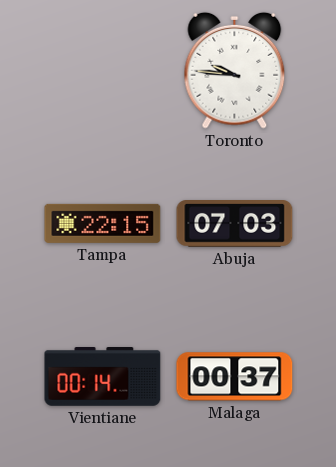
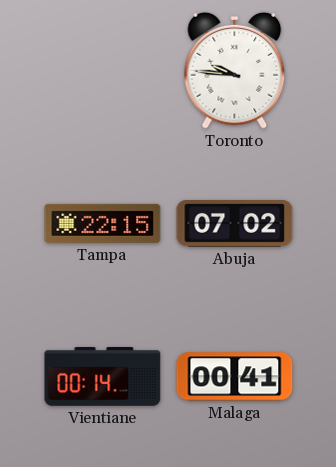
Abuja: 07:03 -> 07:02
Malaga: 00:37 -> 00:41
